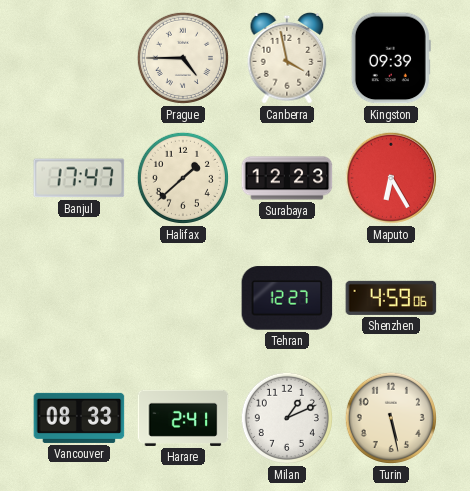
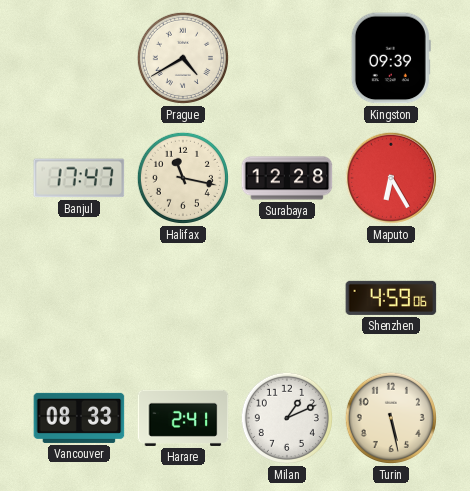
Prague: 4:45 -> 4:40
Canberra: 3:58 -> none
Halifax: 1:38 -> 11:17
Surabaya: 12:23 -> 12:28
Tehran: 12:27 -> none
